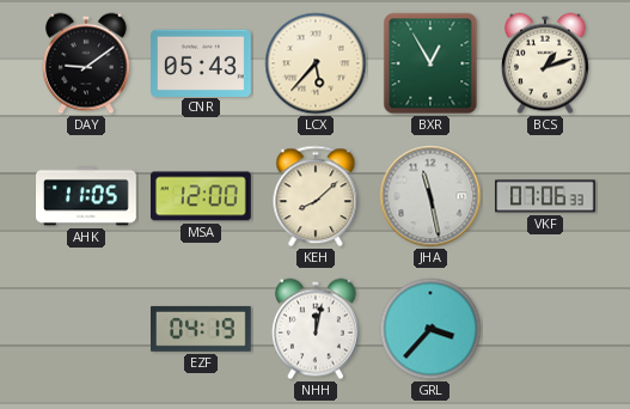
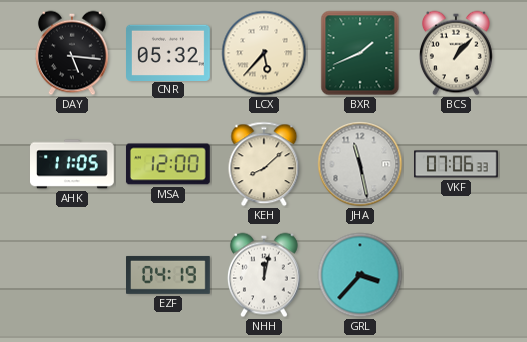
DAY: 9:09 -> 5:16
CNR: 05:43 -> 05:32
BXR: 12:55 -> 1:41
BCS: 1:12 -> 1:07
